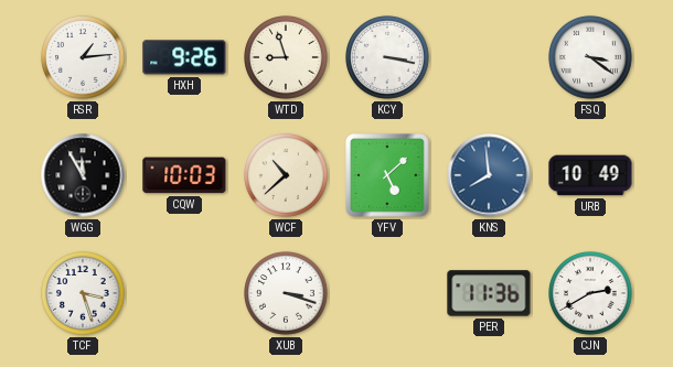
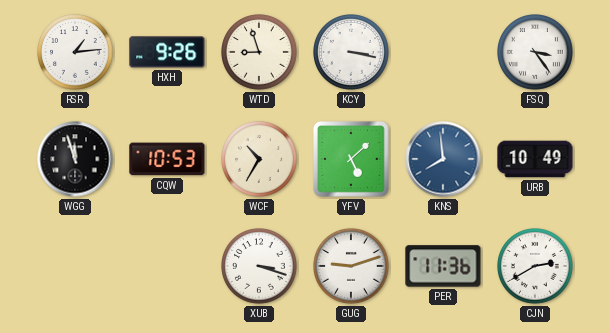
FSQ: 3:21 -> 3:24
WGG: 11:55 -> 11:57
CQW: 10:03 -> 10:53
WCF: 10:38 -> 10:35
TCF: 3:27 -> none
GUG: none -> 9:12
